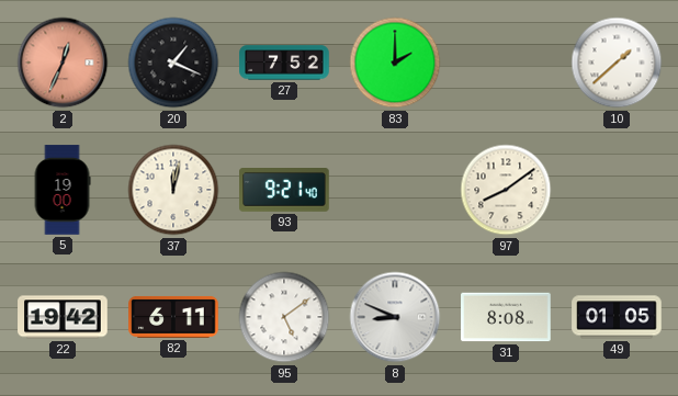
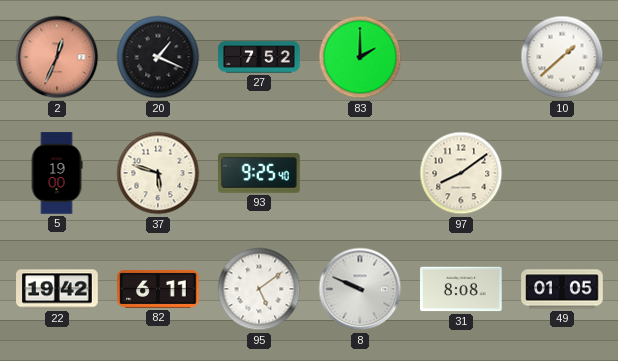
37: 12:02 -> 5:48
93: 9:21 -> 9:25
8: 8:49 -> 9:49
